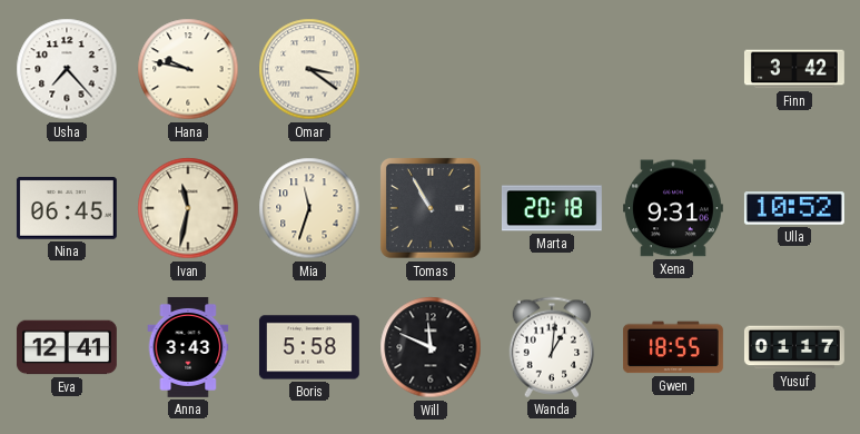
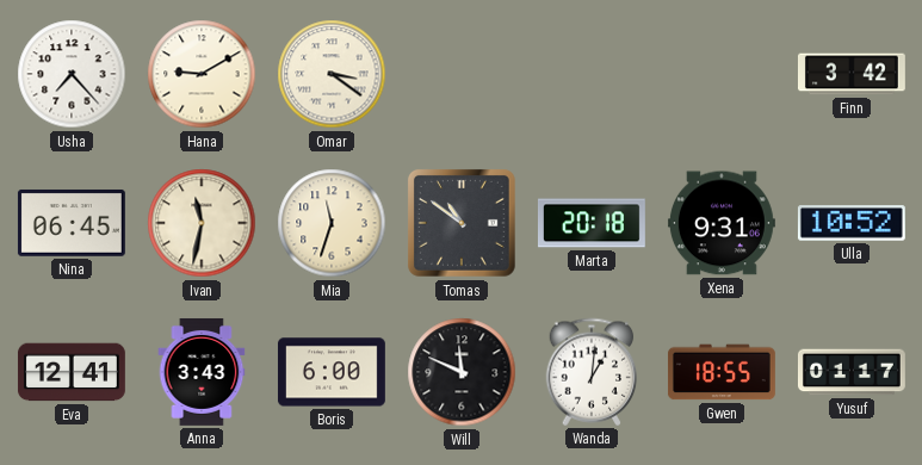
Hana: 9:47 -> 9:10
Tomas: 10:55 -> 10:51
Boris: 5:58 -> 6:00
